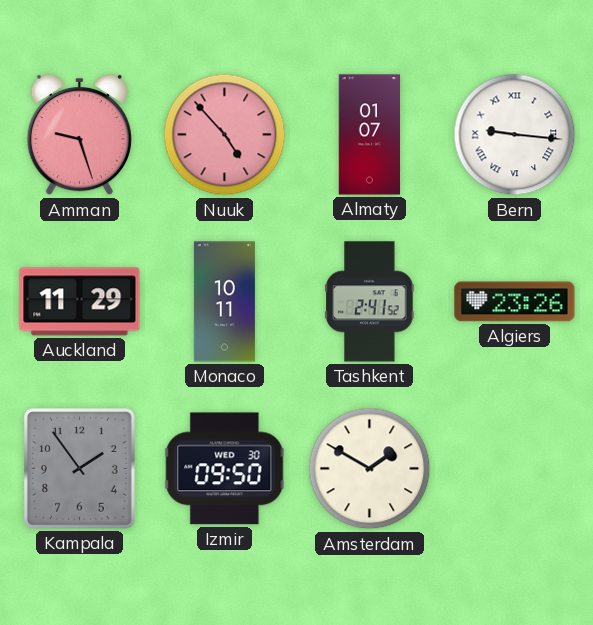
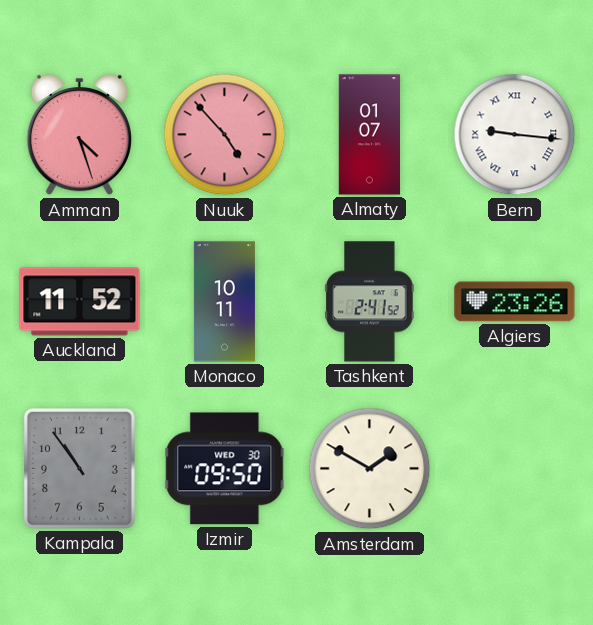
Amman: 9:27 -> 4:27
Auckland: 11:29 -> 11:52
Kampala: 1:54 -> 10:54
